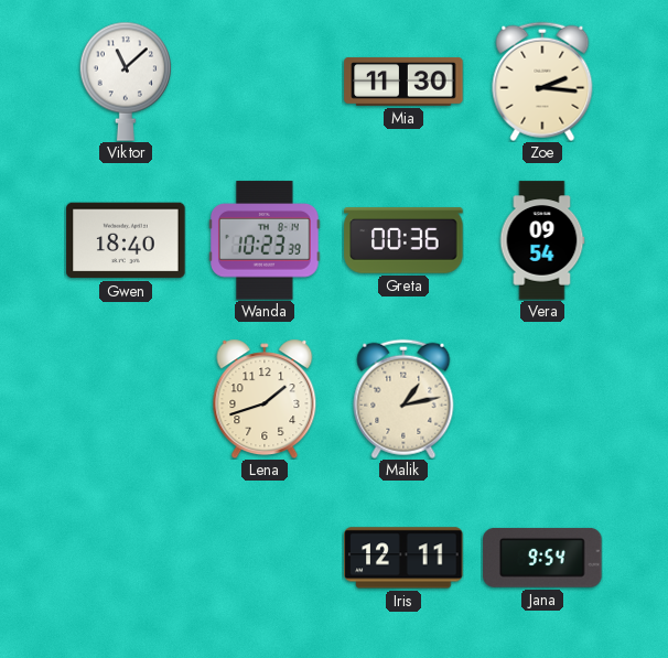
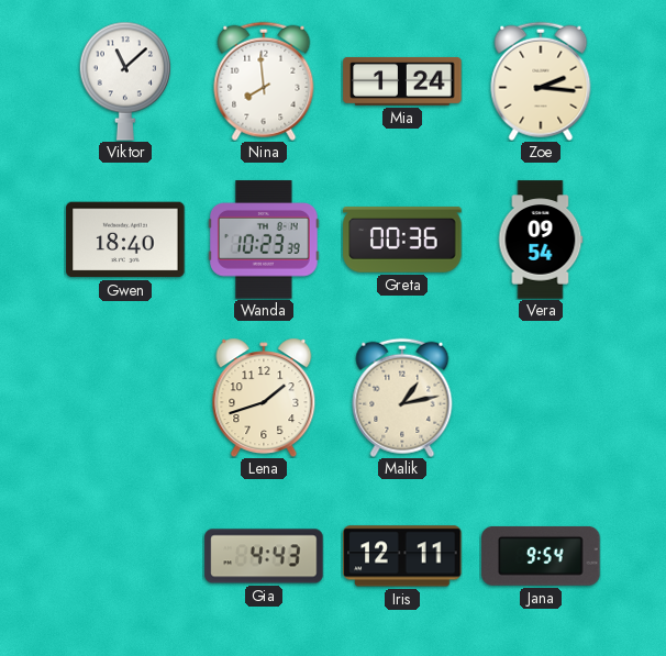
Nina: none -> 7:59
Mia: 11:30 -> 1:24
Gia: none -> 4:43
